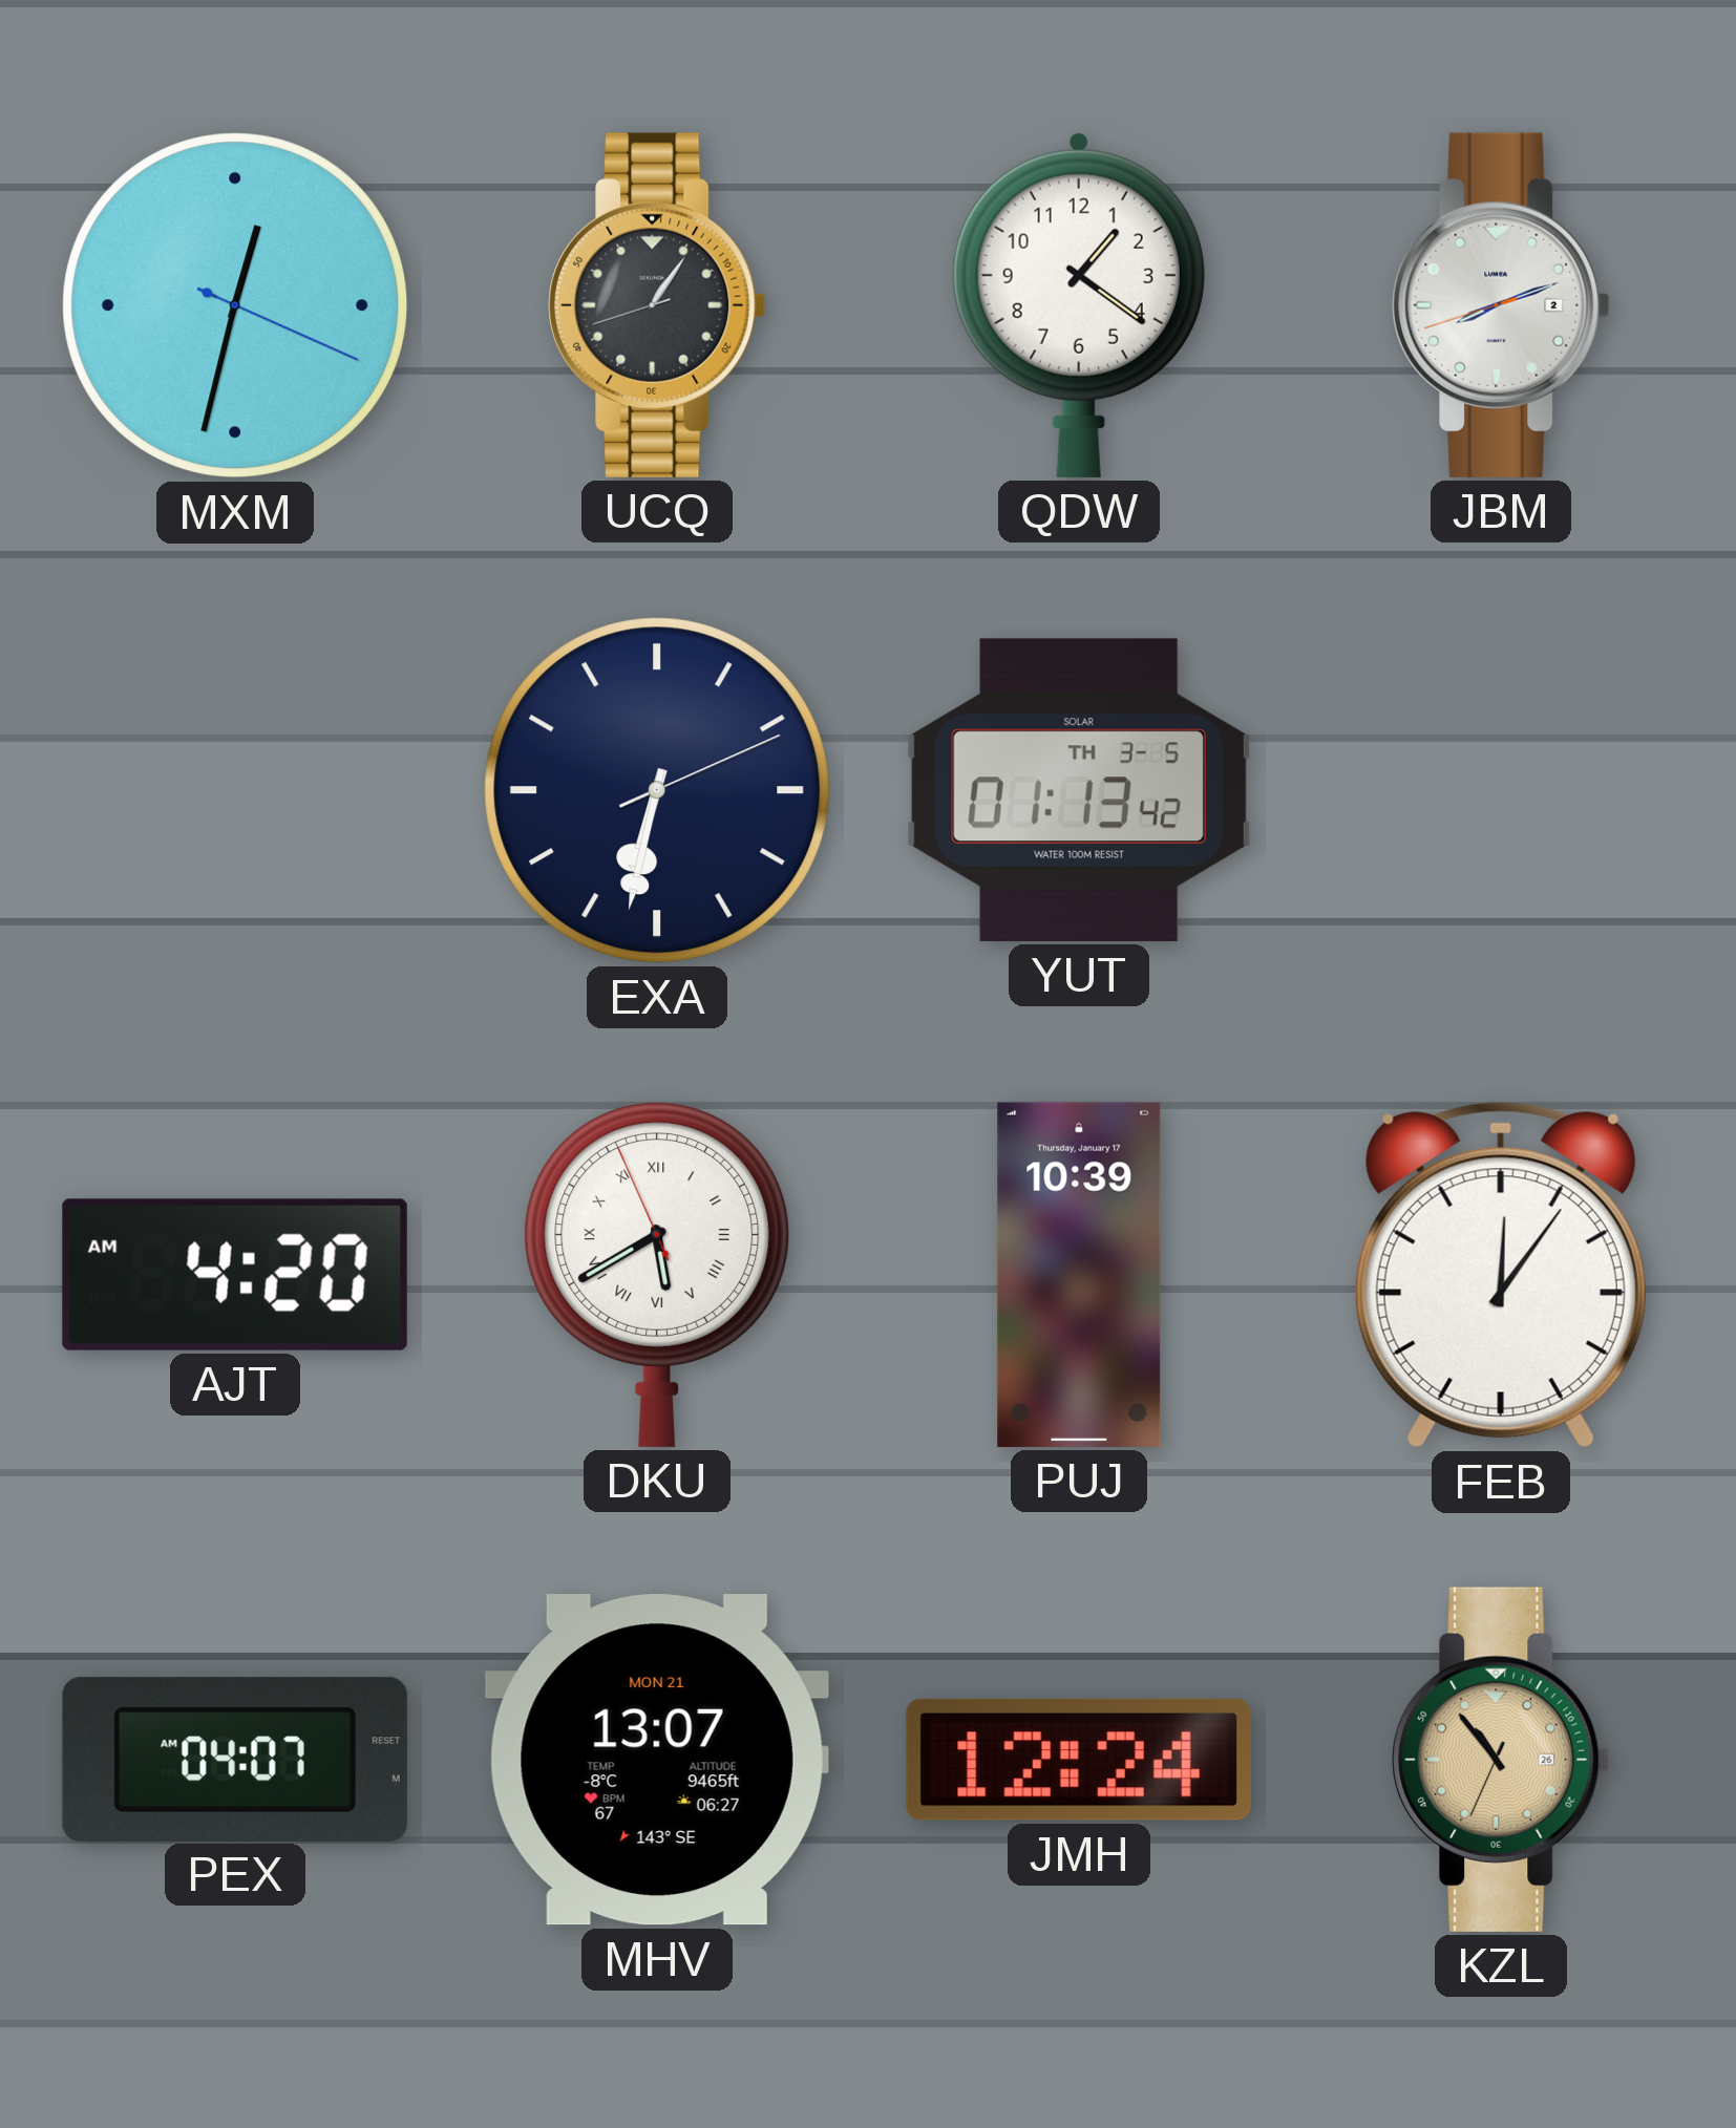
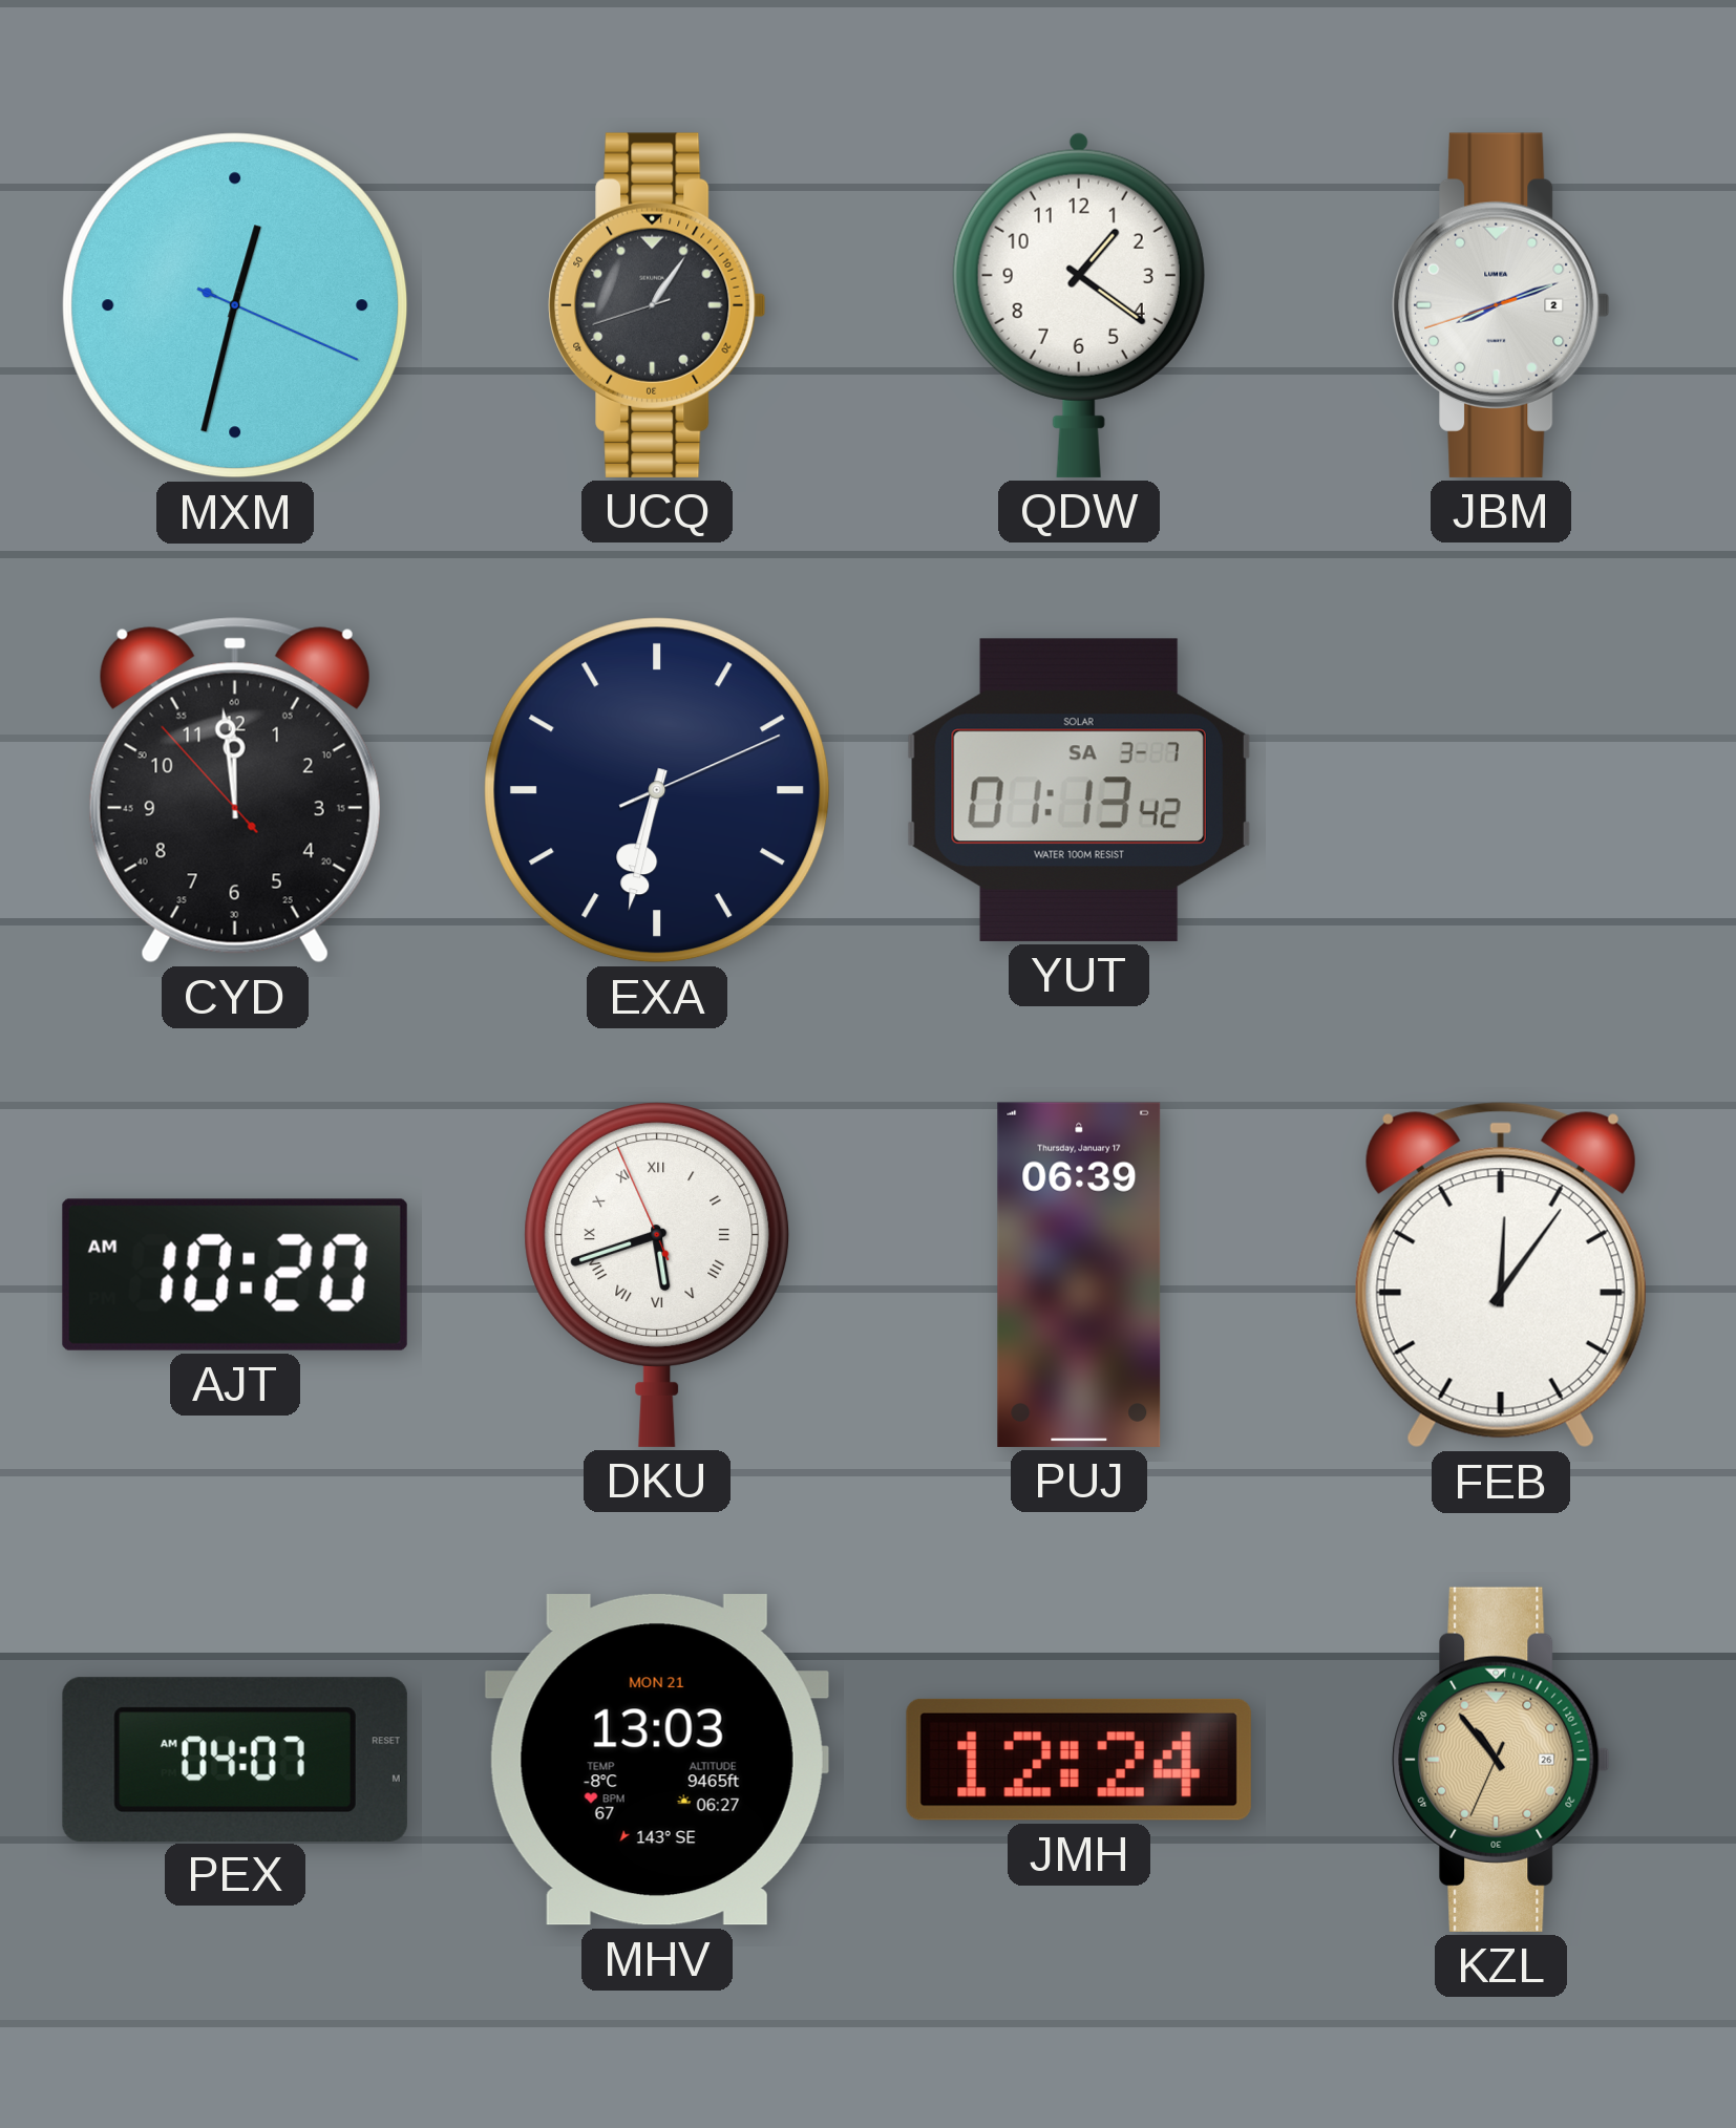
CYD: none -> 11:58
YUT date: TH 3-5 -> SA 3-7
AJT: 4:20 -> 10:20
DKU: 5:39 -> 5:41
PUJ: 10:39 -> 06:39
MHV: 13:07 -> 13:03
